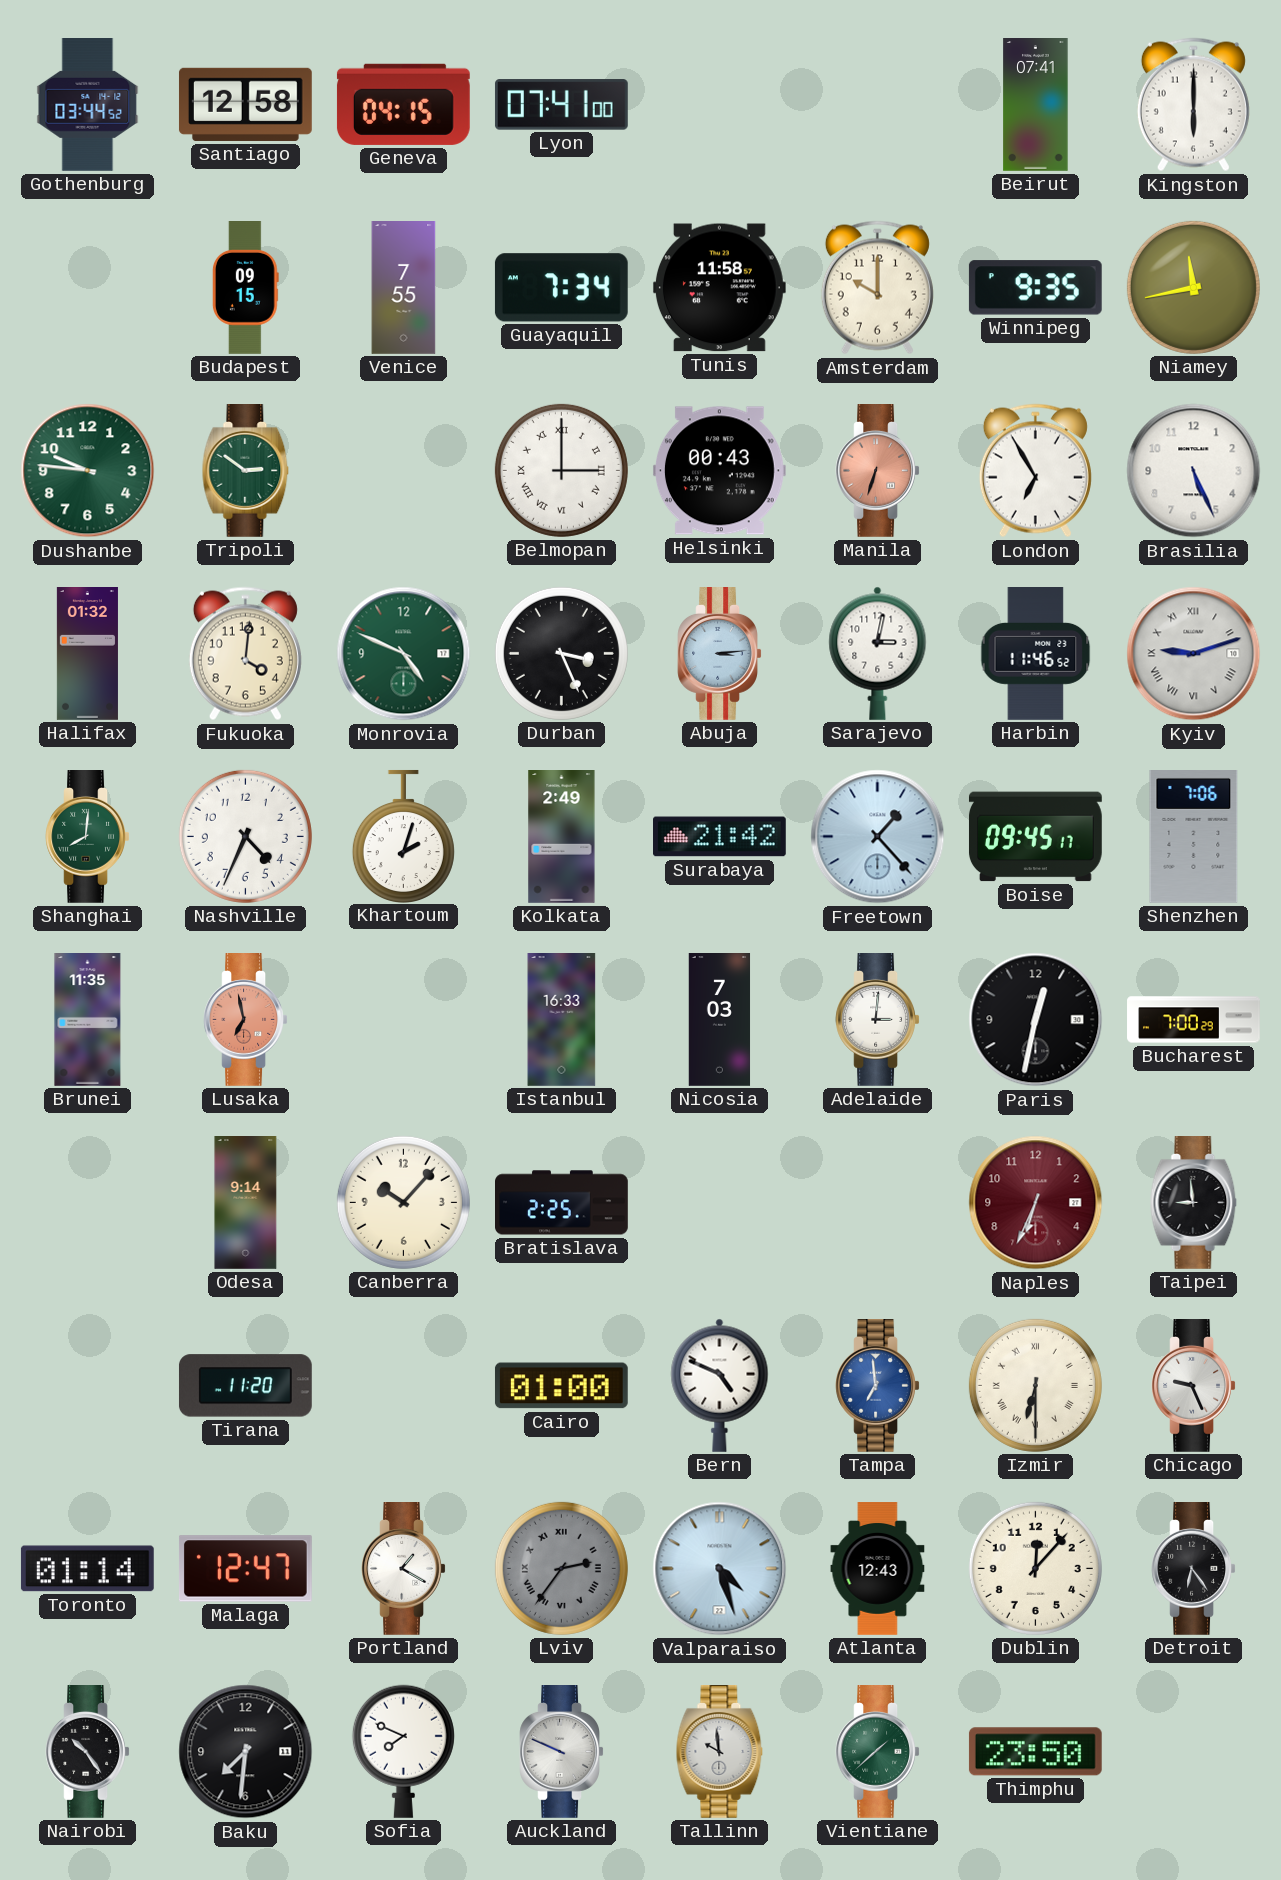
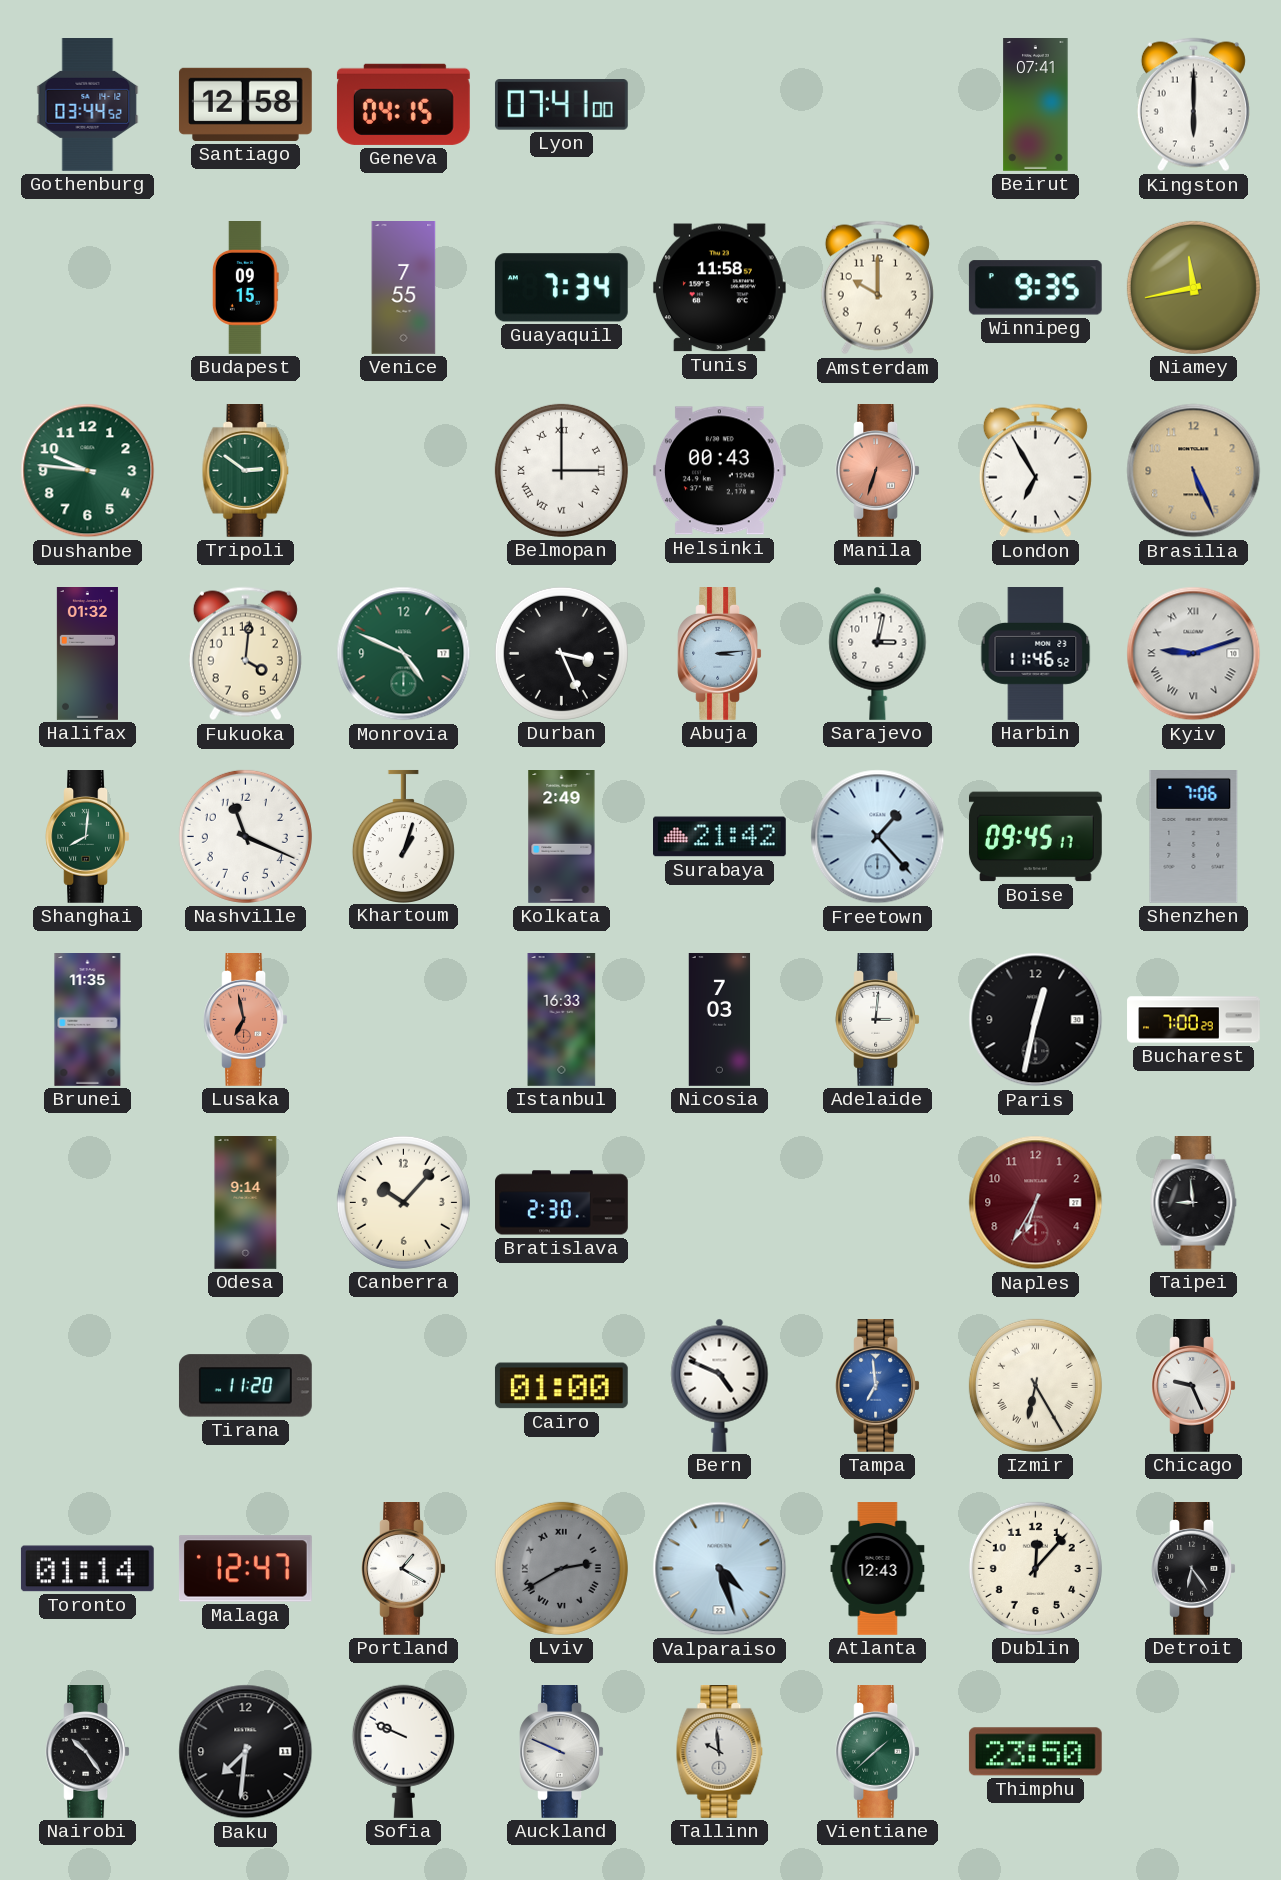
Brasilia dial: white -> champagne
Nashville: 4:34 -> 11:19
Khartoum: 2:03 -> 1:03
Bratislava: 2:25 -> 2:30
Naples: 6:34 -> 6:35
Izmir: 6:30 -> 6:25
Lviv: 2:36 -> 2:40
Sofia: 7:49 -> 9:49
